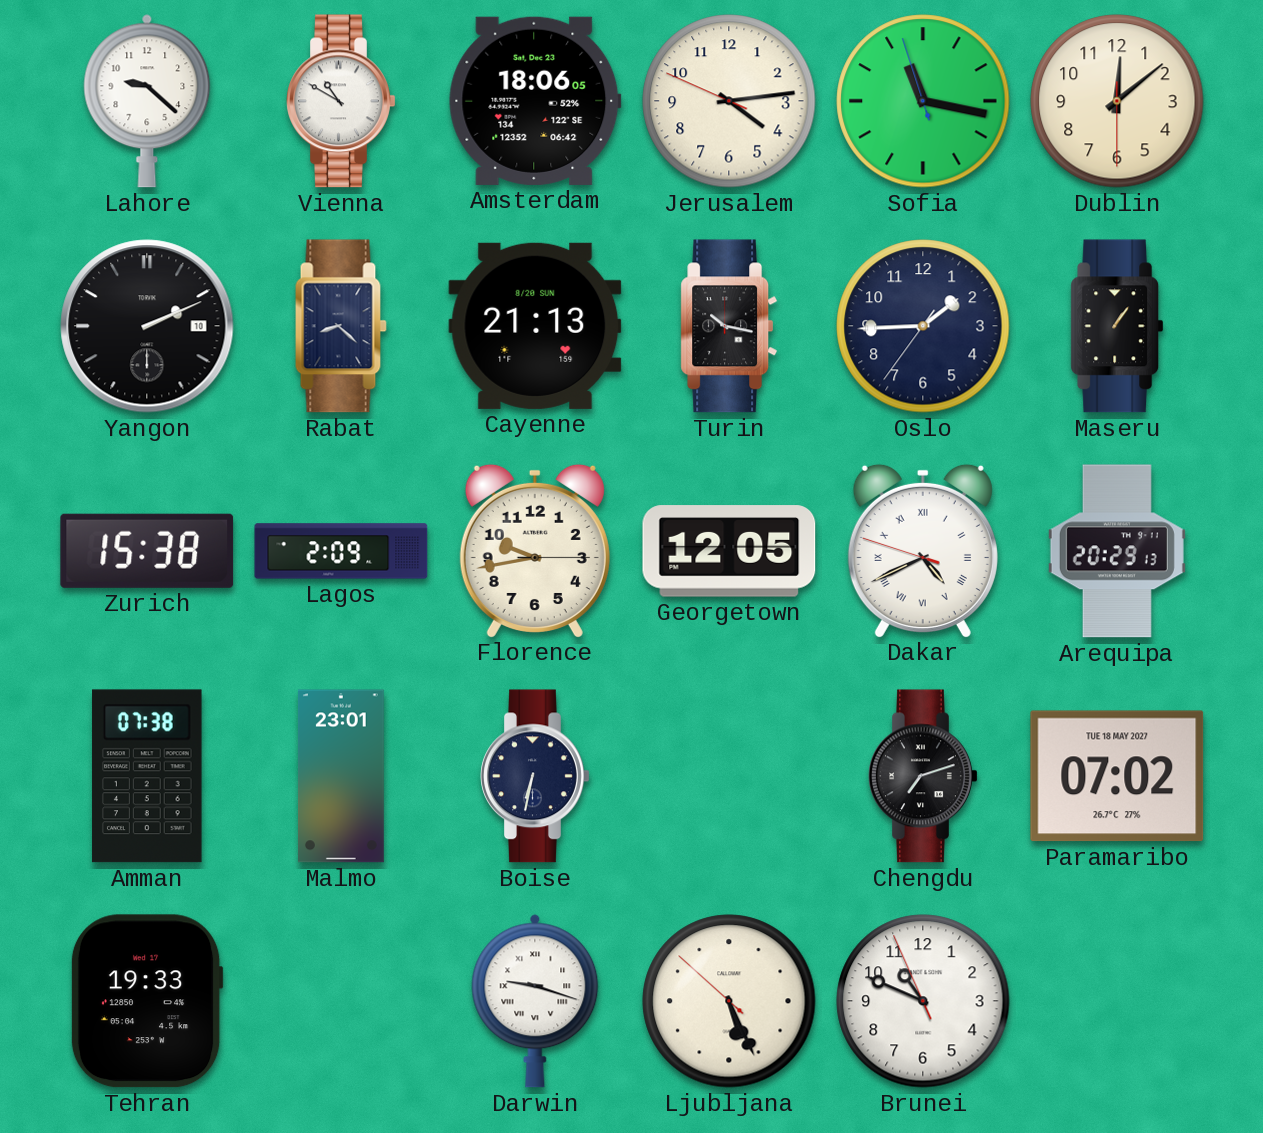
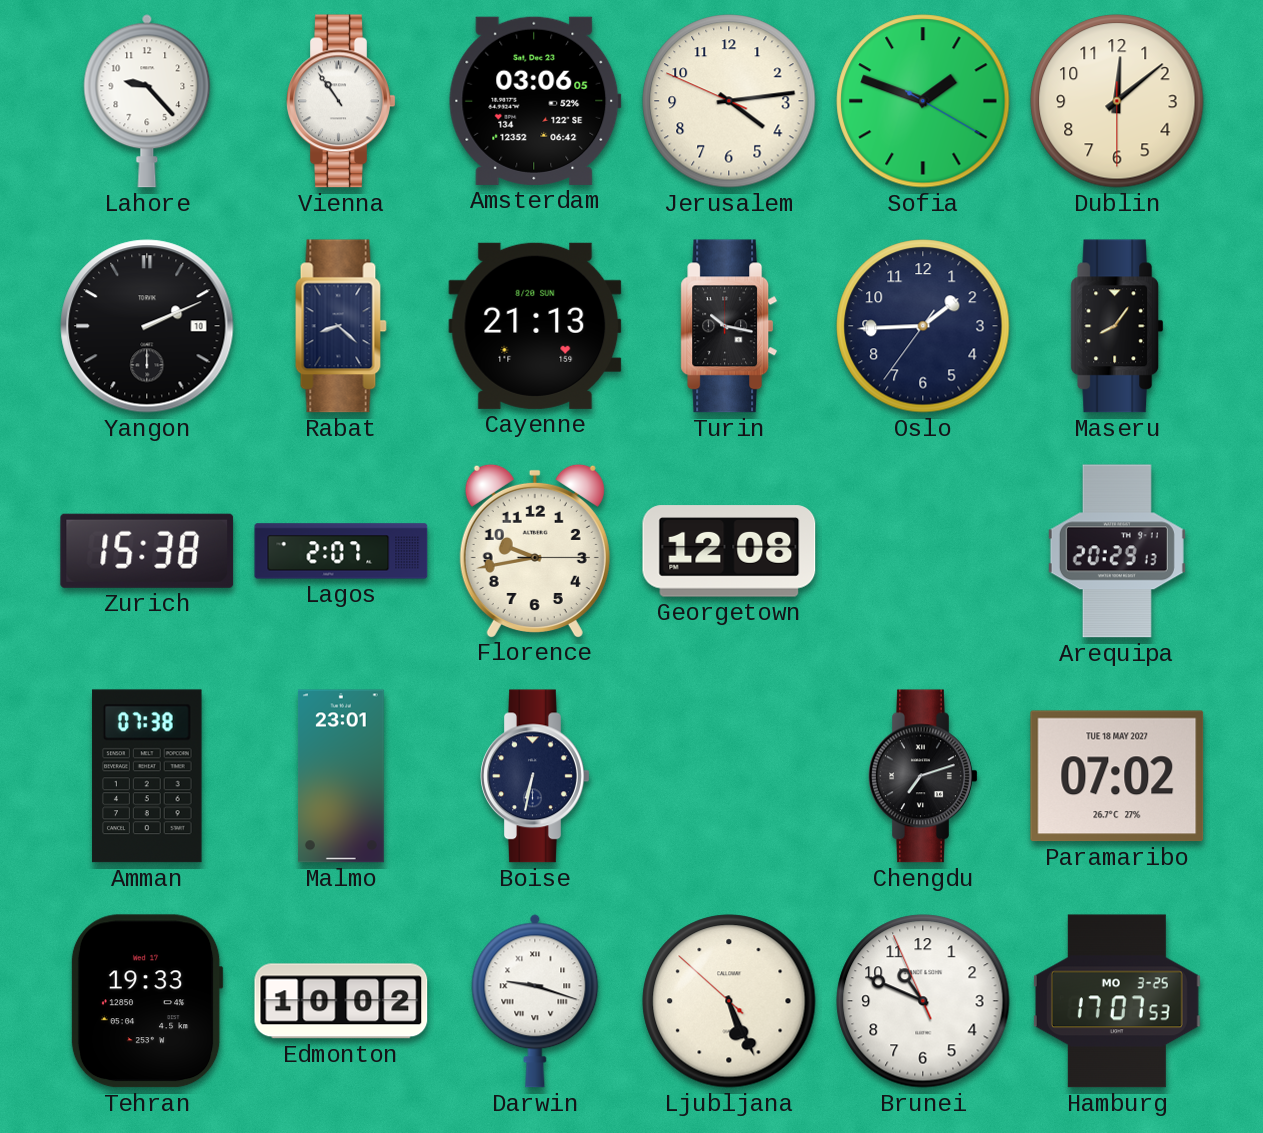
Lahore: 9:22 -> 9:23
Vienna: 10:50 -> 10:54
Amsterdam: 18:06 -> 03:06
Sofia: 11:16 -> 1:48
Maseru: 1:06 -> 8:06
Lagos: 2:09 -> 2:07
Georgetown: 12:05 -> 12:08
Dakar: 4:40 -> none
Edmonton: none -> 10:02
Hamburg: none -> 17:07
